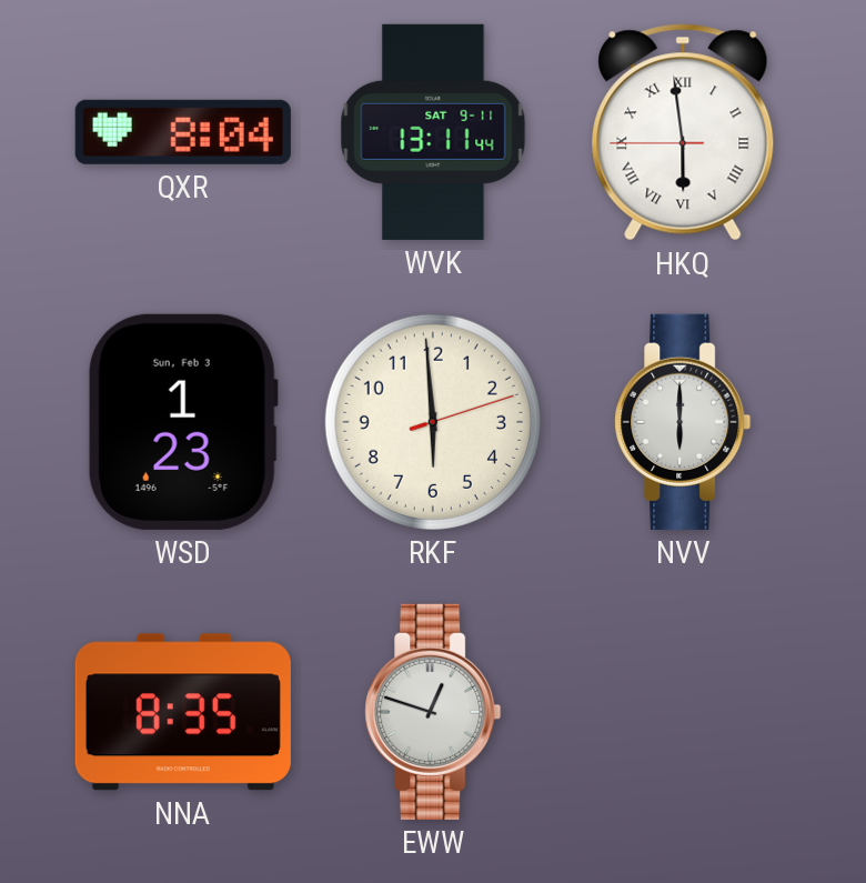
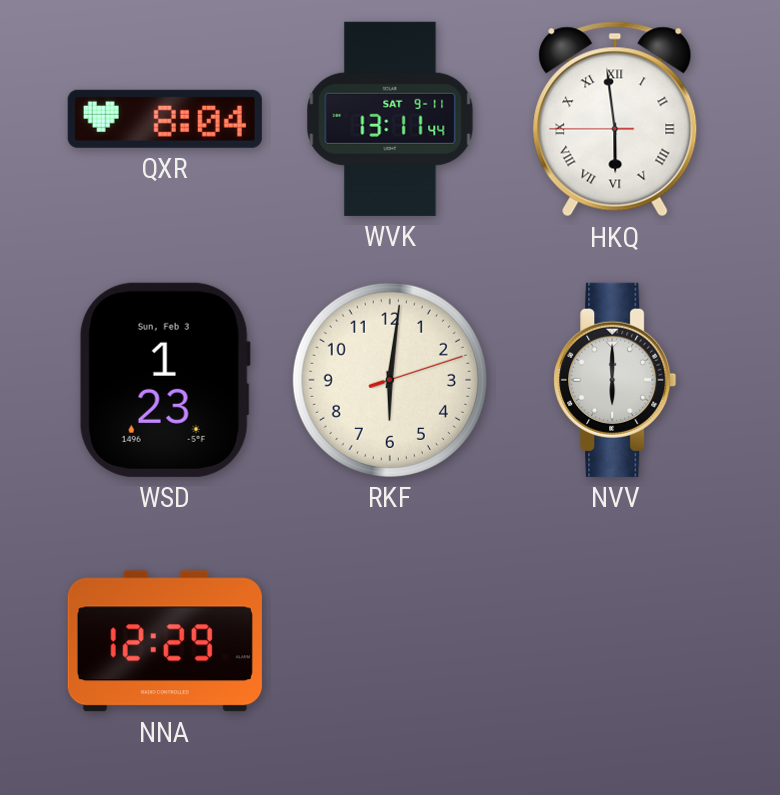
RKF: 5:59 -> 6:01
NNA: 8:35 -> 12:29
EWW: 12:48 -> none
